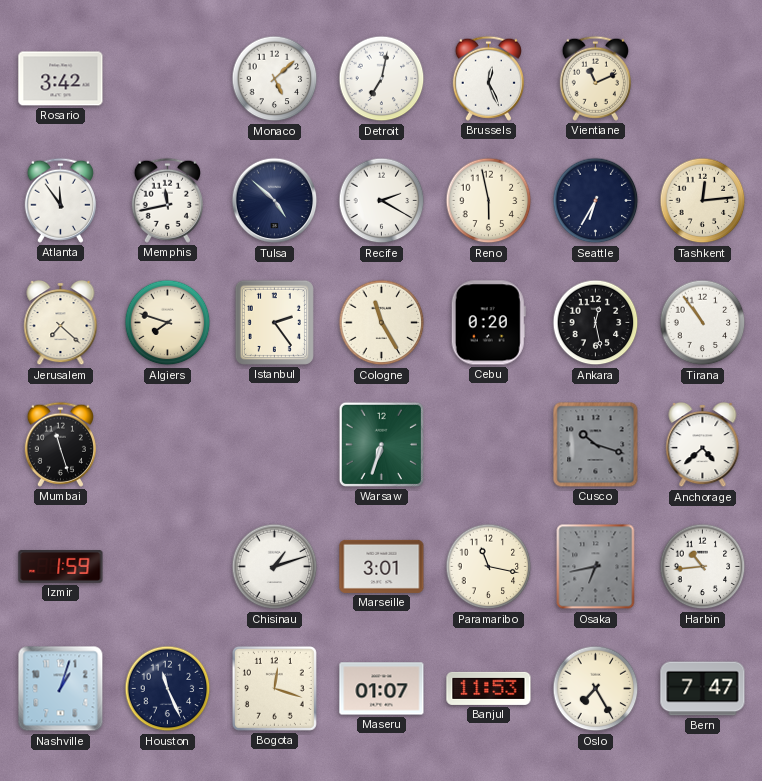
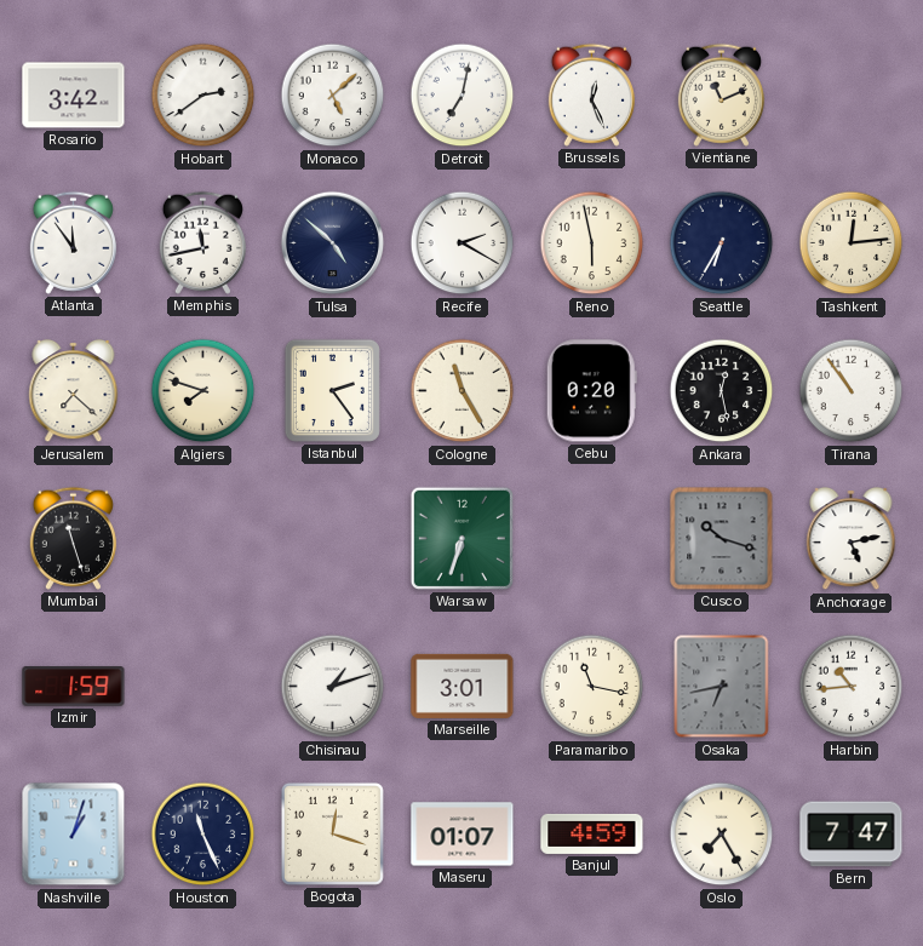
Hobart: none -> 2:39
Anchorage: 4:38 -> 5:13
Banjul: 11:53 -> 4:59
